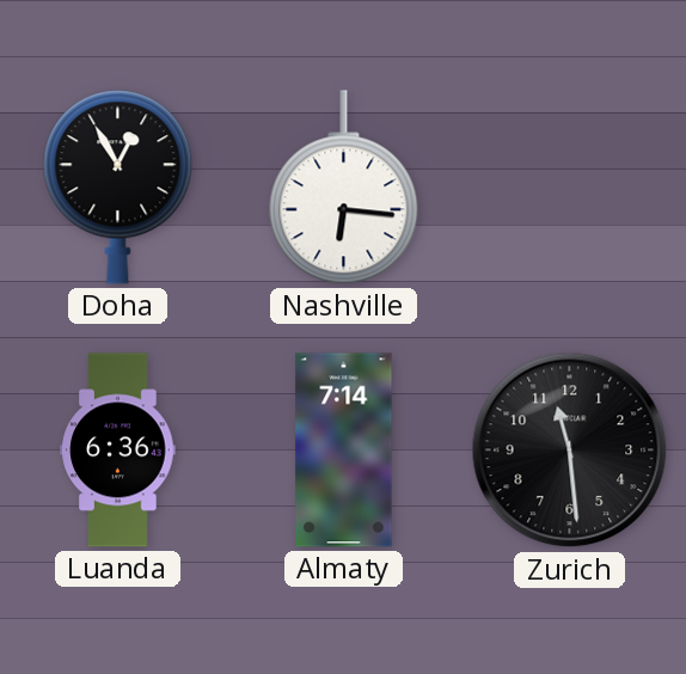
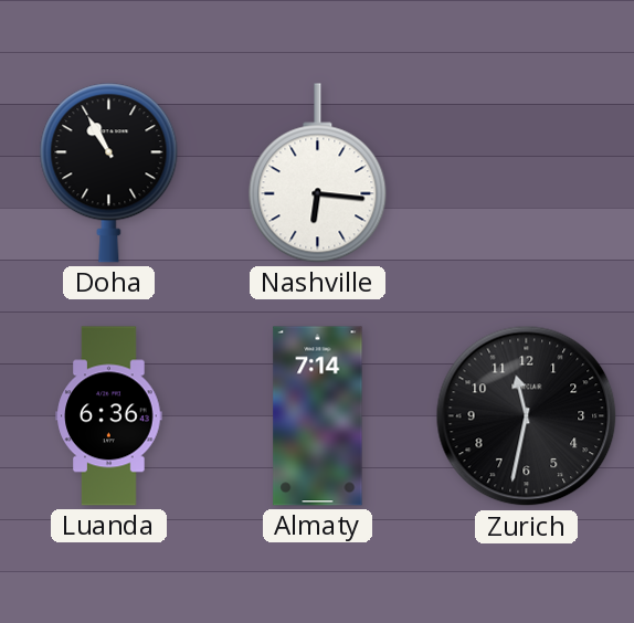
Doha: 12:55 -> 10:55
Zurich: 11:29 -> 11:32
